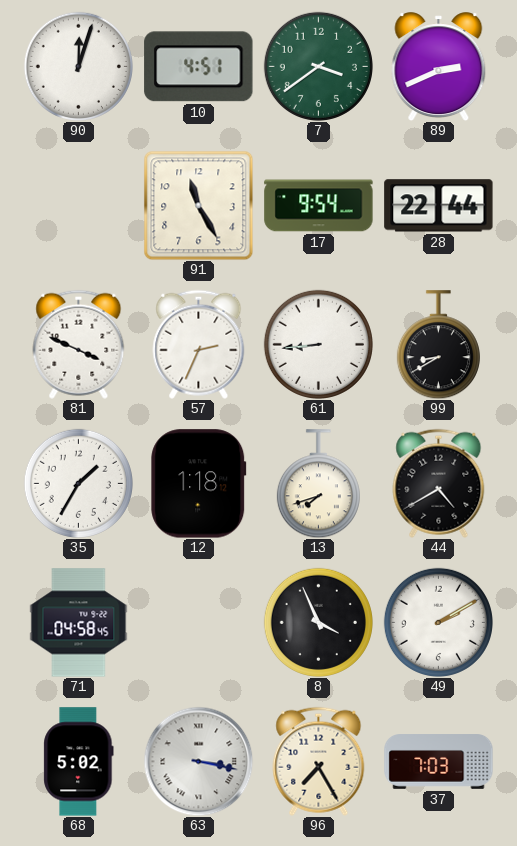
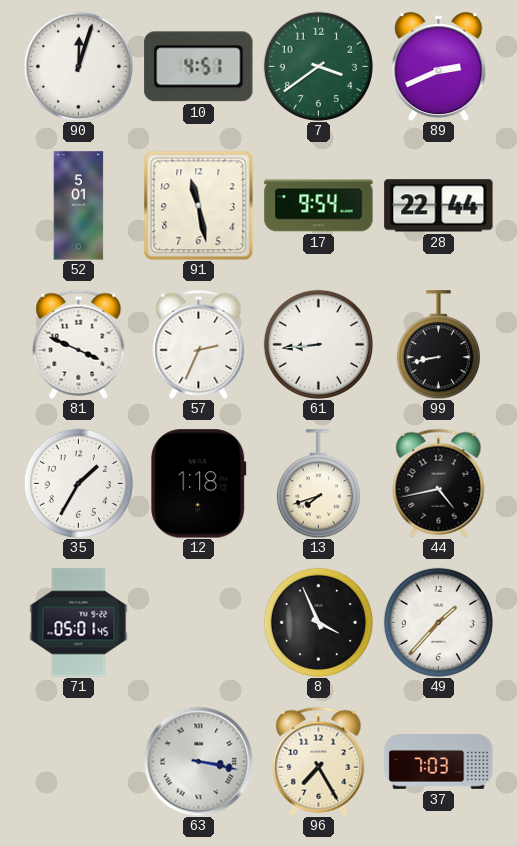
52: none -> 5:01
91: 11:25 -> 11:28
99: 8:40 -> 8:43
44: 4:40 -> 4:43
71: 04:58 -> 05:01
49: 2:10 -> 1:37
68: 5:02 -> none
